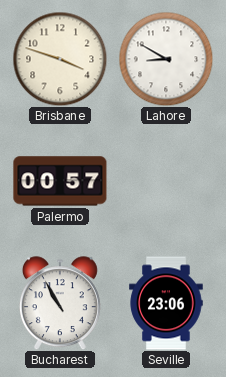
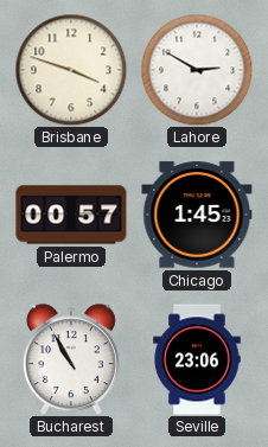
Lahore: 8:50 -> 2:50
Chicago: none -> 1:45
